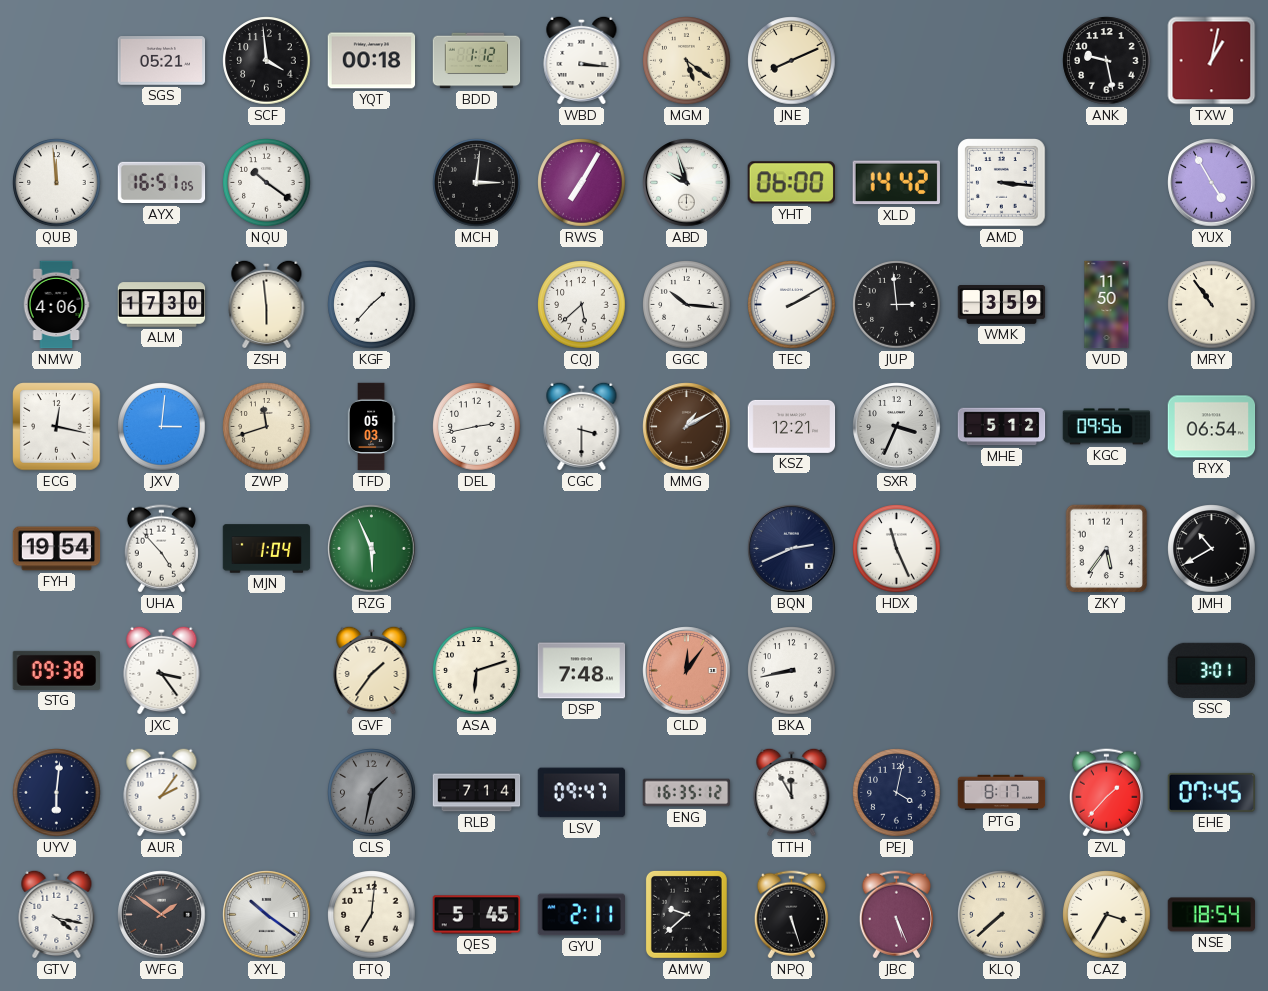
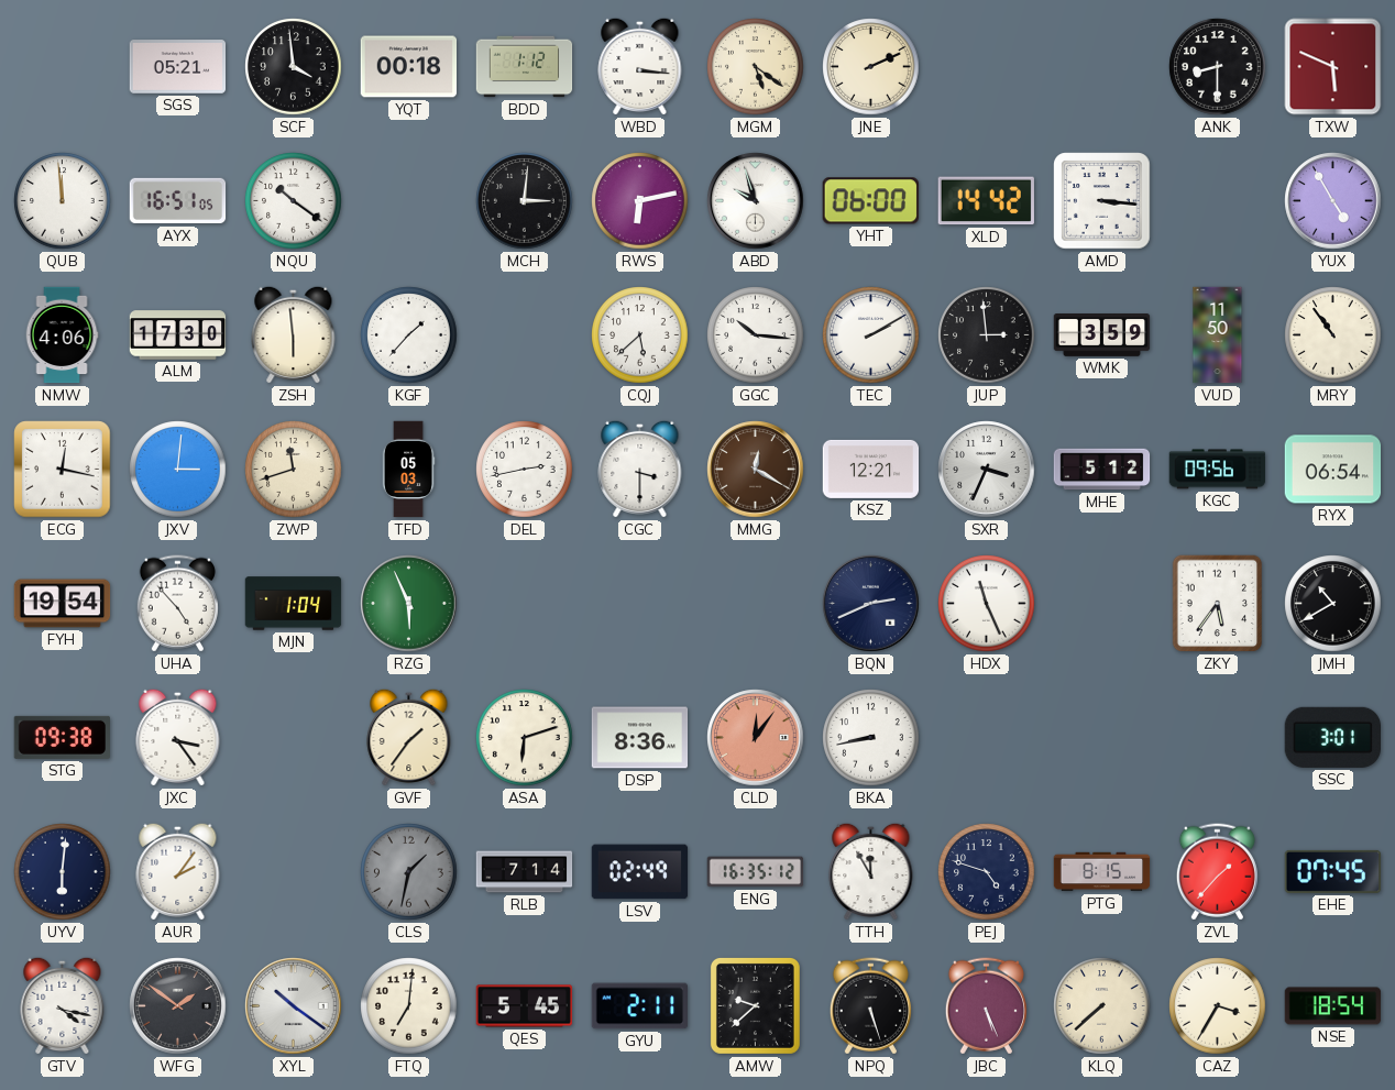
JNE: 8:11 -> 2:11
ANK: 9:28 -> 8:30
TXW: 1:02 -> 5:49
RWS: 7:05 -> 6:13
MMG: 1:10 -> 12:20
DSP: 7:48 -> 8:36
LSV: 09:47 -> 02:49
PEJ: 4:02 -> 4:48
PTG: 8:17 -> 8:15
